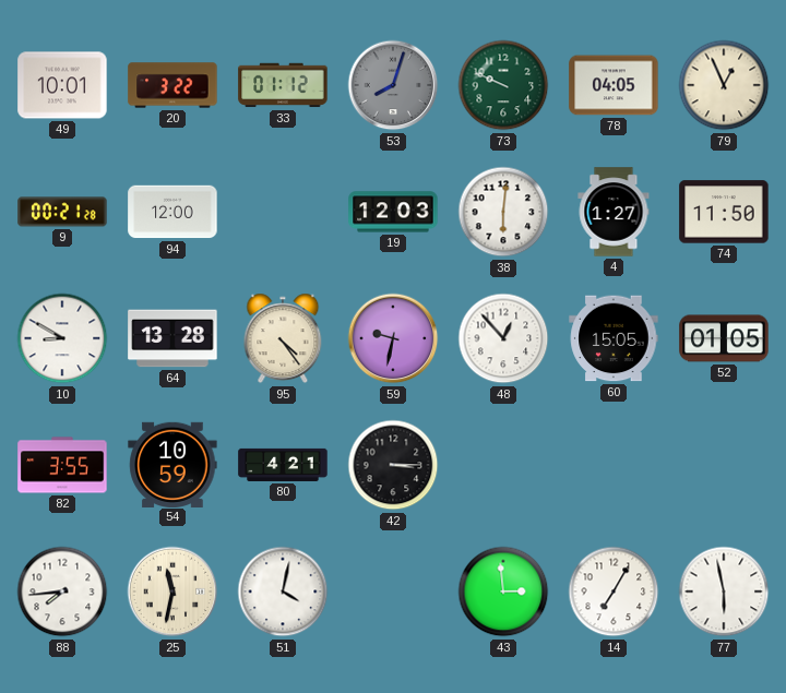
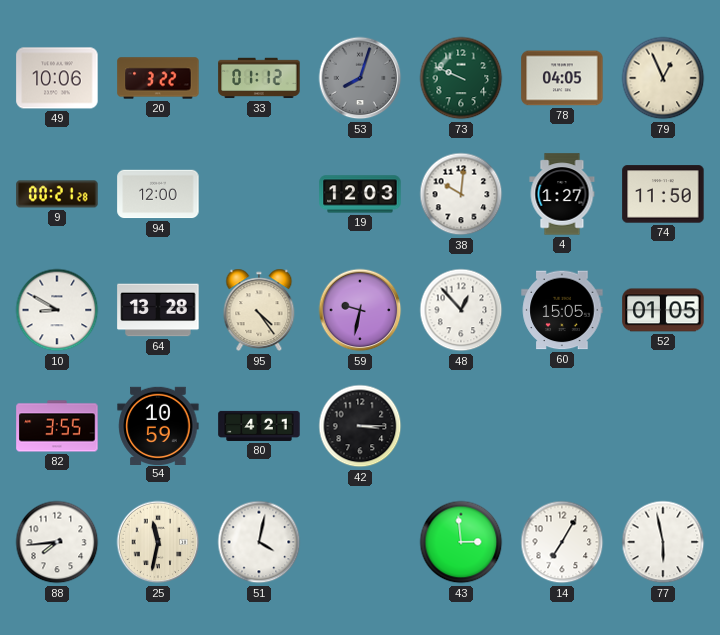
49: 10:01 -> 10:06
38: 6:01 -> 10:01
